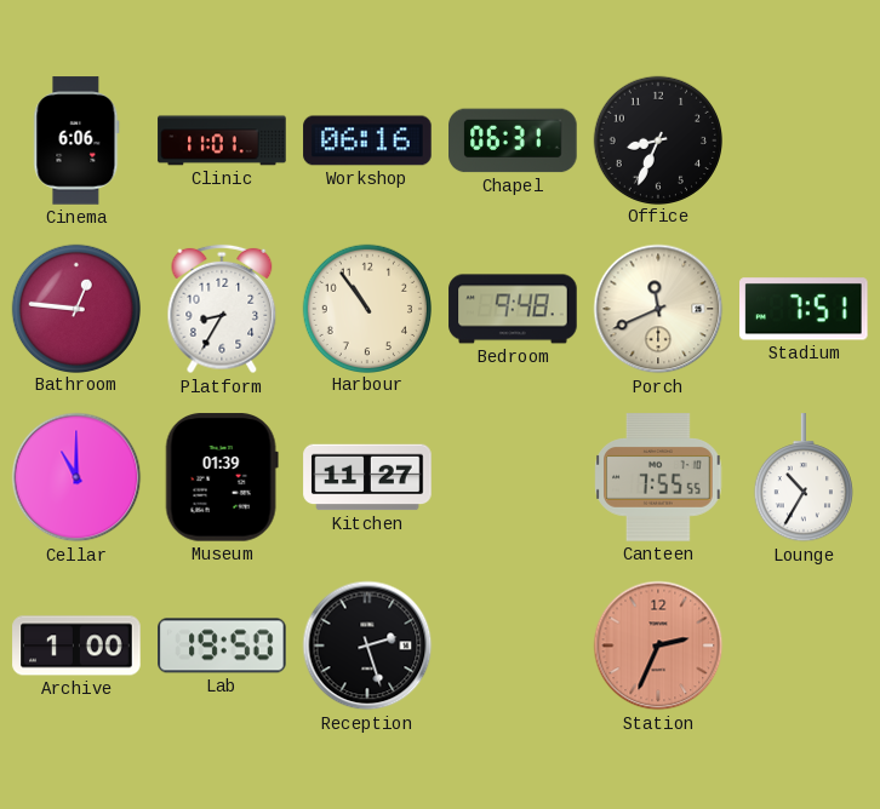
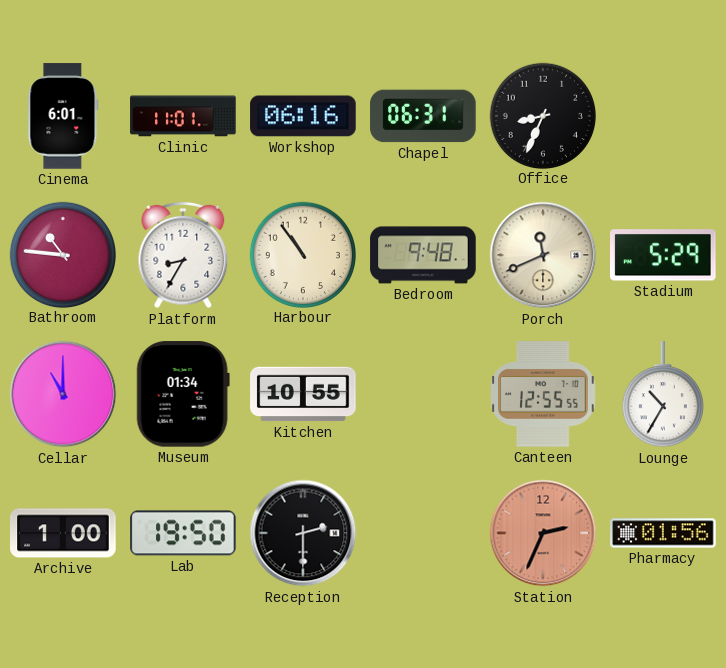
Cinema: 6:06 -> 6:01
Bathroom: 12:46 -> 10:46
Stadium: 7:51 -> 5:29
Museum: 01:39 -> 01:34
Kitchen: 11:27 -> 10:55
Canteen: 7:55 -> 12:55
Reception: 2:27 -> 2:30
Pharmacy: none -> 01:56
